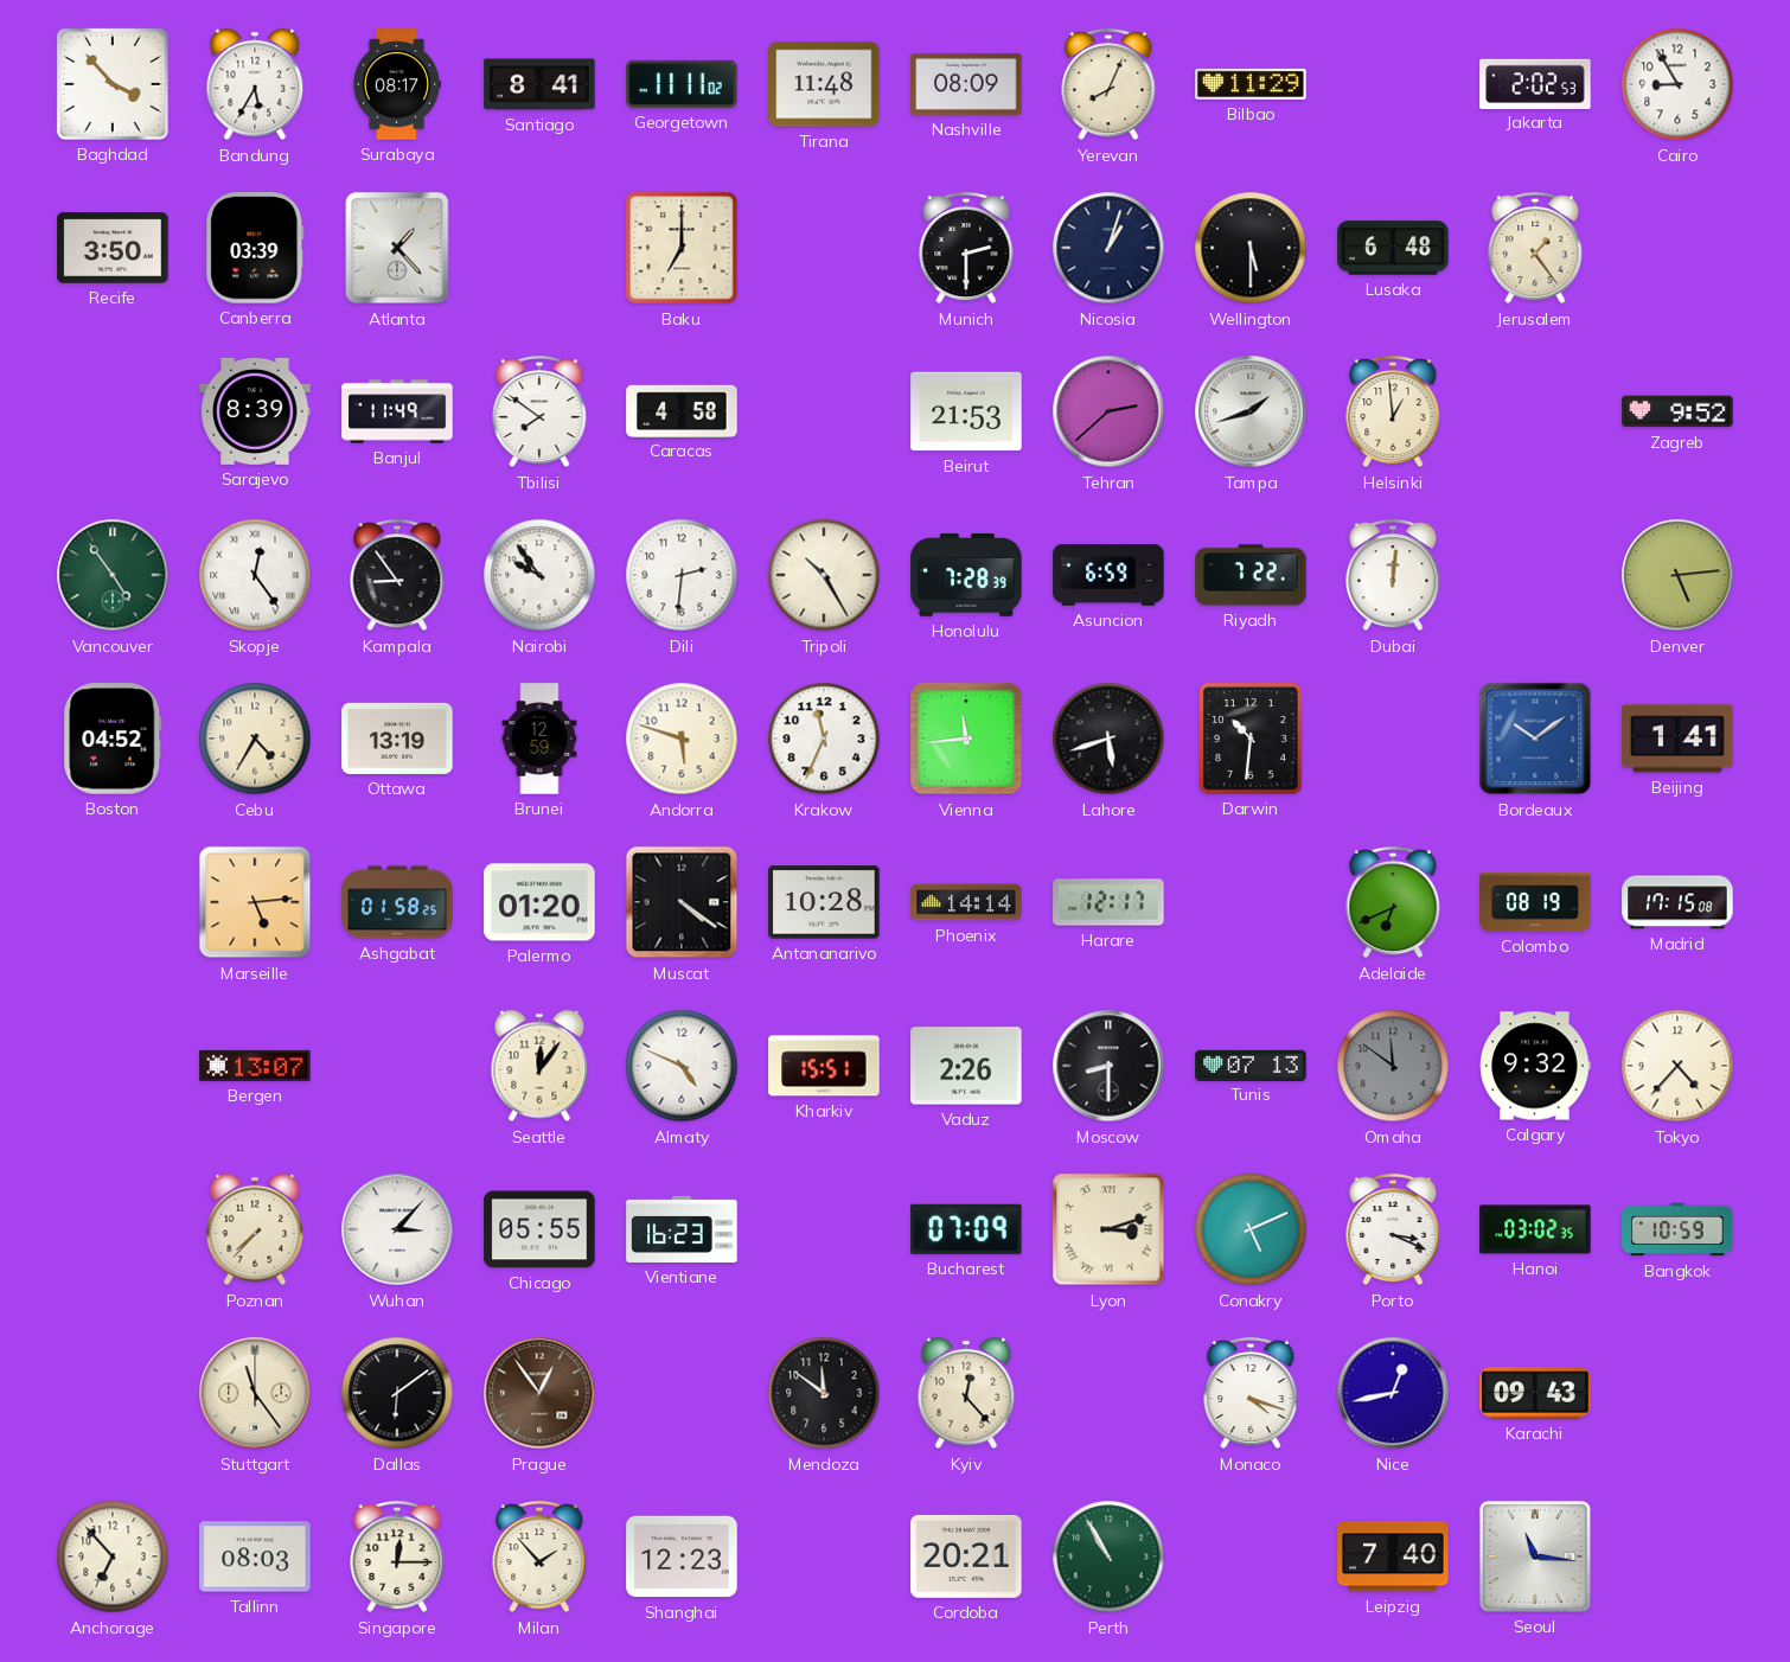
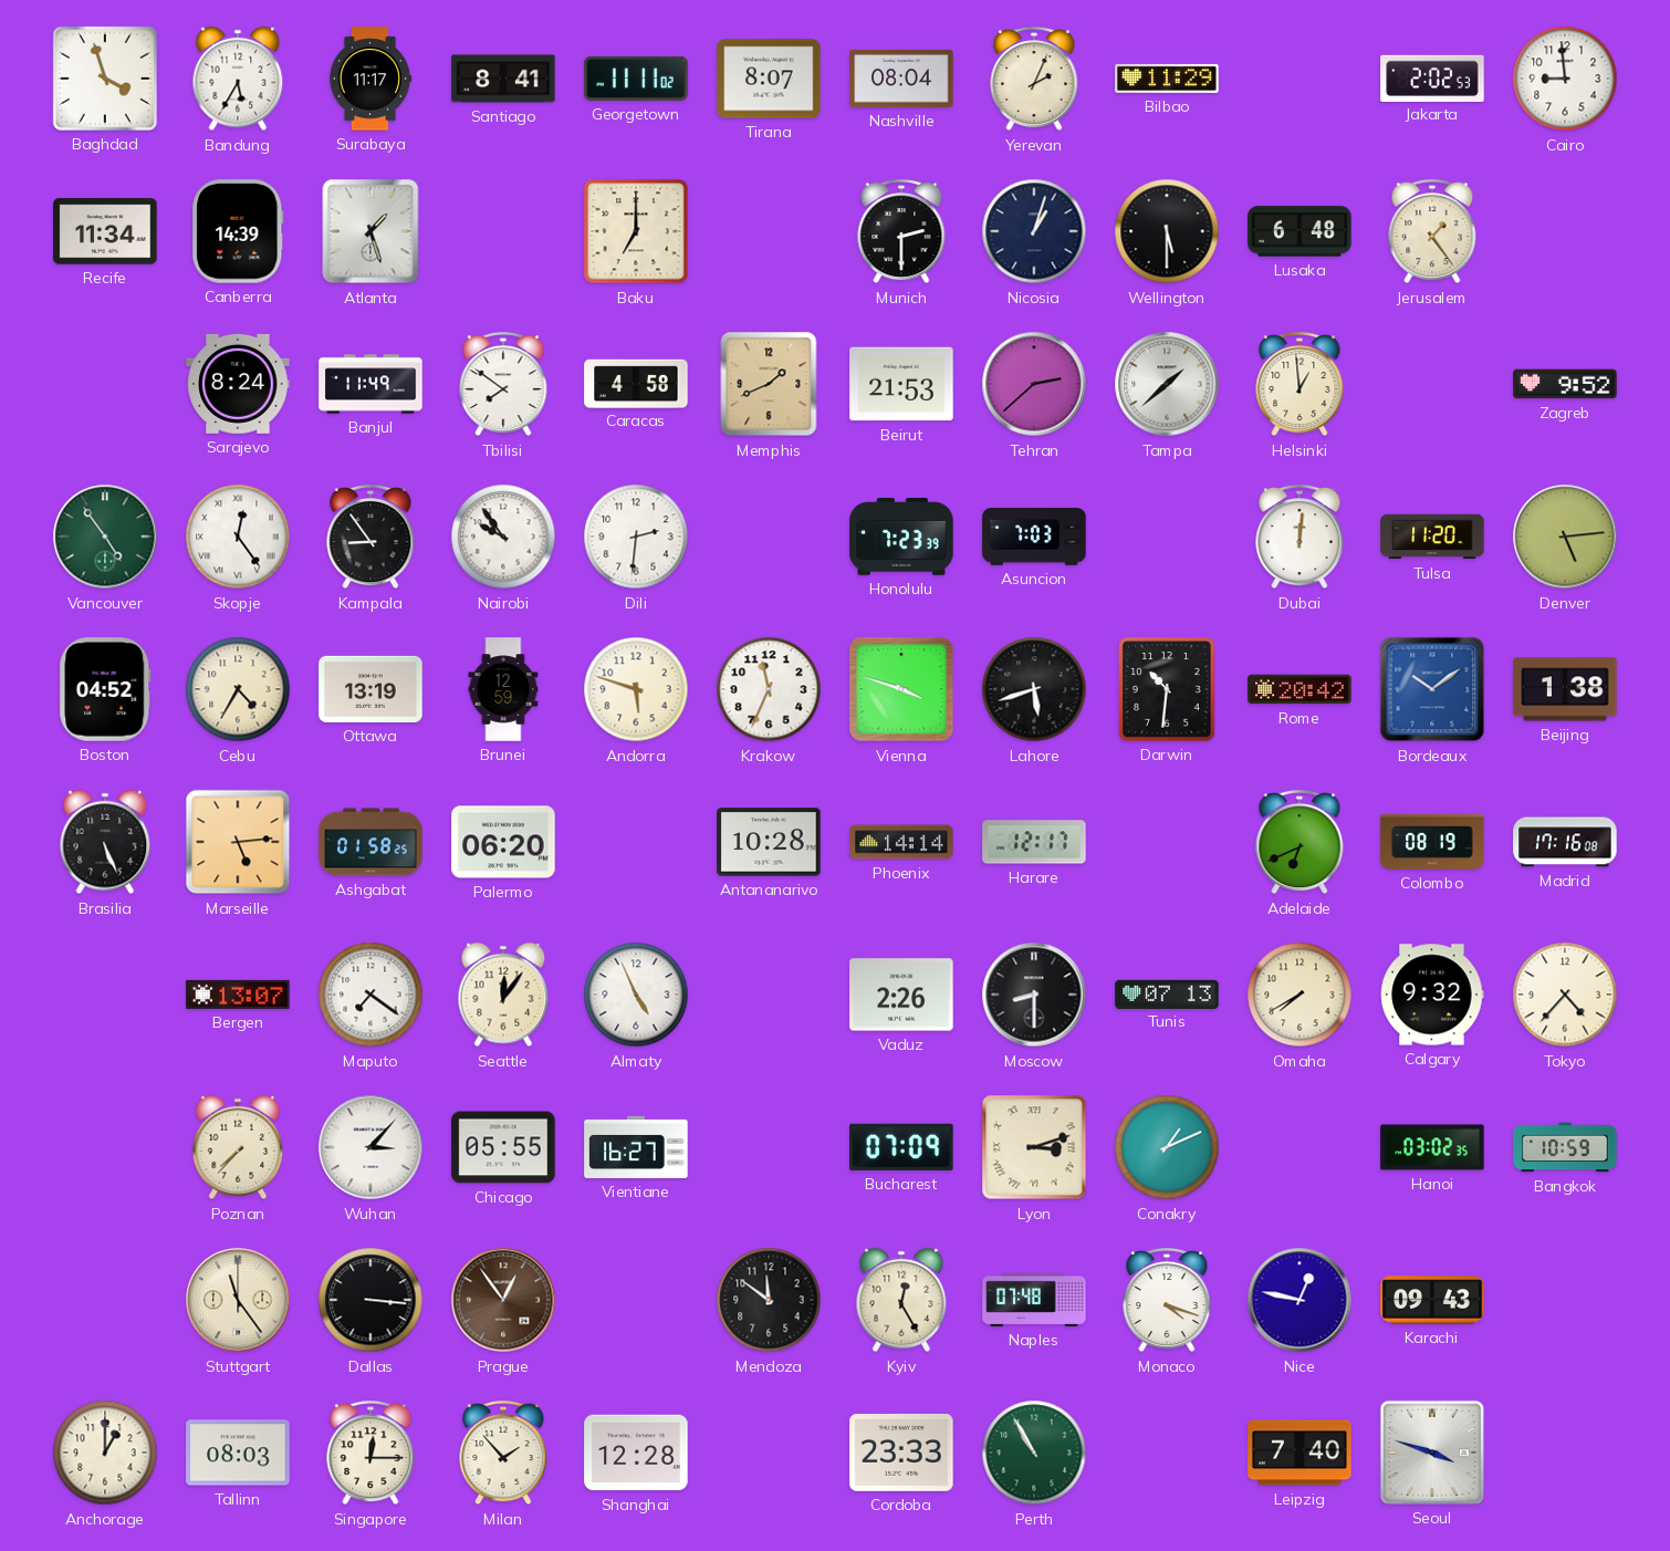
Baghdad: 3:53 -> 3:57
Surabaya: 08:17 -> 11:17
Tirana: 11:48 -> 8:07
Nashville: 08:09 -> 08:04
Yerevan: 8:04 -> 2:04
Cairo: 8:55 -> 8:59
Recife: 3:50 -> 11:34
Canberra: 03:39 -> 14:39
Atlanta: 1:23 -> 1:27
Sarajevo: 8:39 -> 8:24
Memphis: none -> 1:41
Tampa: 1:42 -> 1:38
Tripoli: 10:25 -> none
Honolulu: 7:28 -> 7:23
Asuncion: 6:59 -> 7:03
Riyadh: 7:22 -> none
Tulsa: none -> 11:20
Vienna: 11:44 -> 3:48
Rome: none -> 20:42
Beijing: 1:41 -> 1:38
Brasilia: none -> 5:26
Palermo: 01:20 -> 06:20
Muscat: 4:21 -> none
Madrid: 17:15 -> 17:16
Maputo: none -> 7:21
Almaty: 4:49 -> 4:56
Kharkiv: 15:51 -> none
Omaha: 11:51 -> 7:40
Omaha dial: grey -> cream
Vientiane: 16:23 -> 16:27
Conakry: 5:11 -> 1:11
Porto: 3:19 -> none
Dallas: 6:09 -> 3:16
Kyiv: 12:23 -> 12:25
Naples: none -> 07:48
Nice: 12:43 -> 12:47
Anchorage: 6:53 -> 1:00
Shanghai: 12:23 -> 12:28
Cordoba: 20:21 -> 23:33
Seoul: 11:16 -> 3:48
